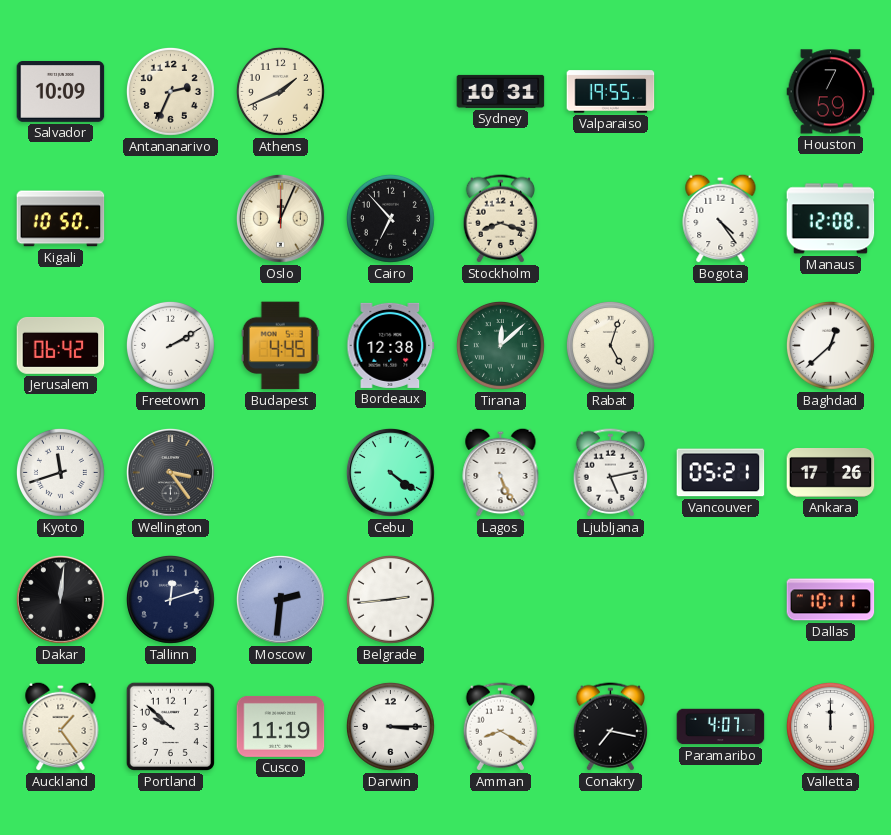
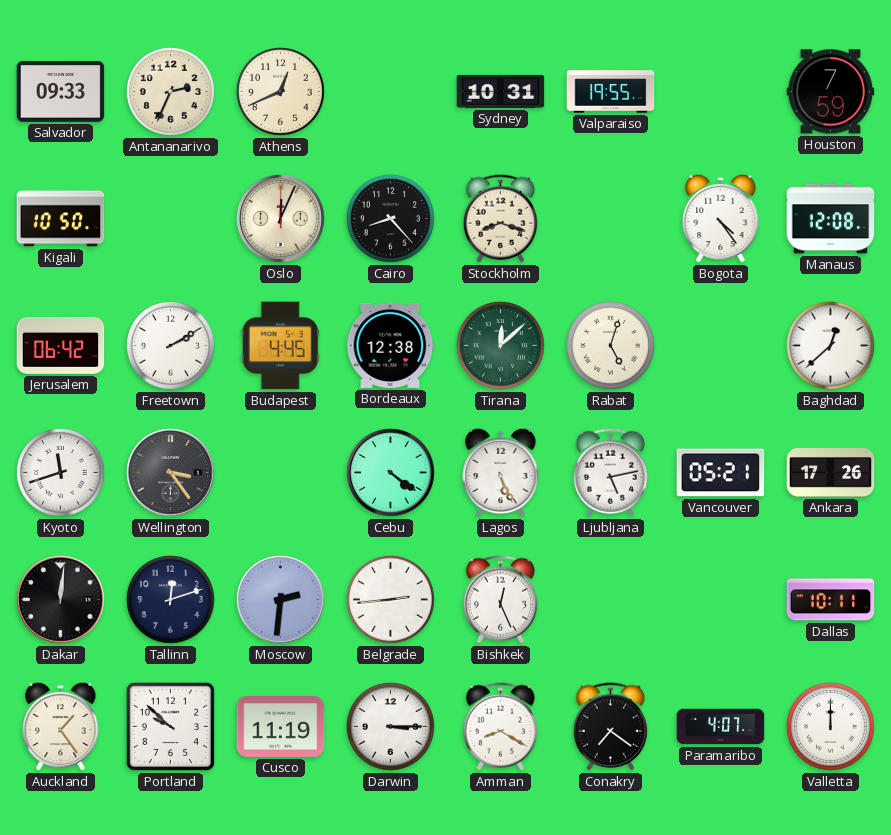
Salvador: 10:09 -> 09:33
Athens: 1:41 -> 12:41
Cairo: 6:53 -> 8:23
Bishkek: none -> 12:26
Conakry: 7:17 -> 7:21
